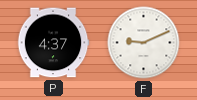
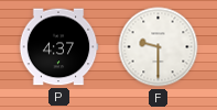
F: 9:11 -> 9:30
